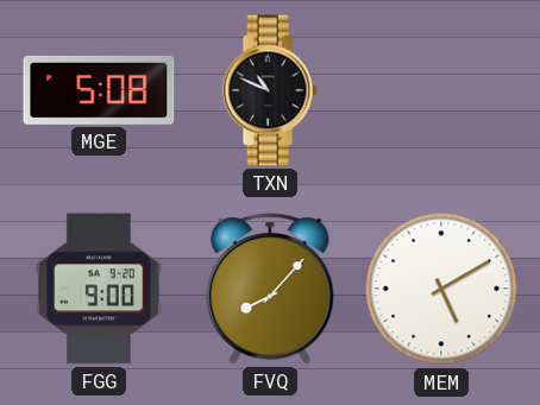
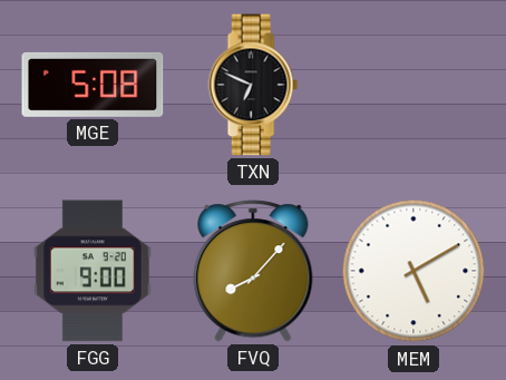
TXN: 10:49 -> 6:49
